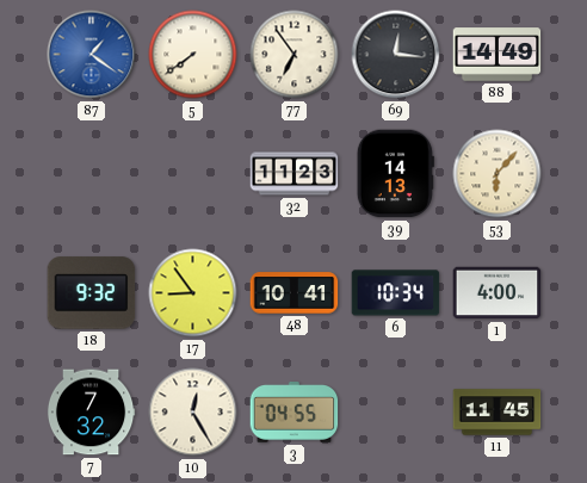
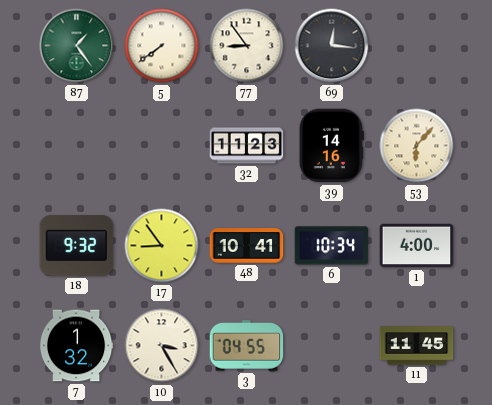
87: 1:21 -> 1:24
87 dial: blue -> green
77: 6:54 -> 8:54
88: 14:49 -> none
39: 14:13 -> 14:16
7: 7:32 -> 1:32
10: 12:25 -> 3:25
